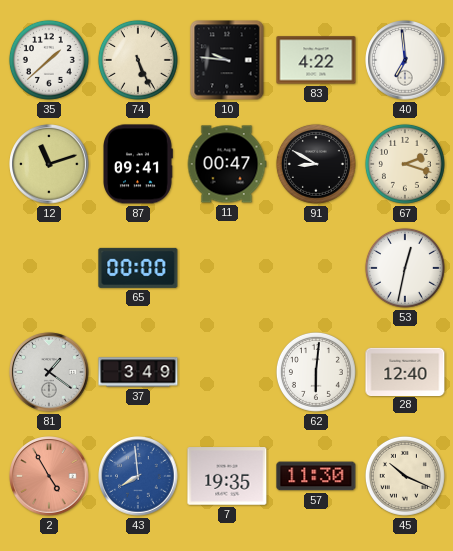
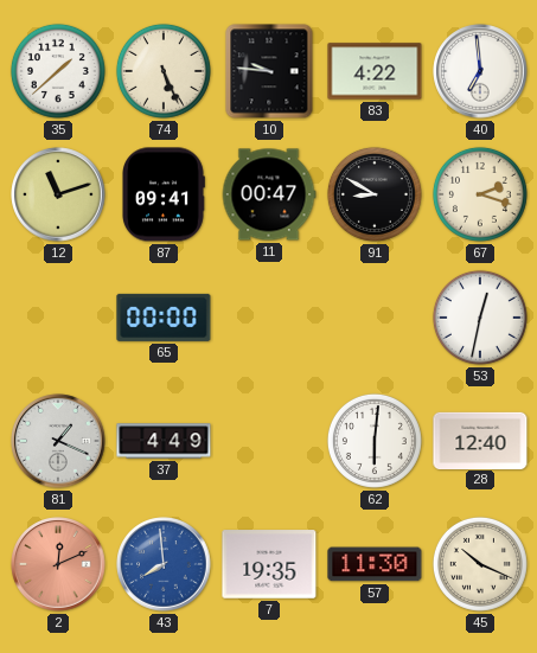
81: 1:21 -> 1:19
37: 3:49 -> 4:49
2: 4:55 -> 12:11
